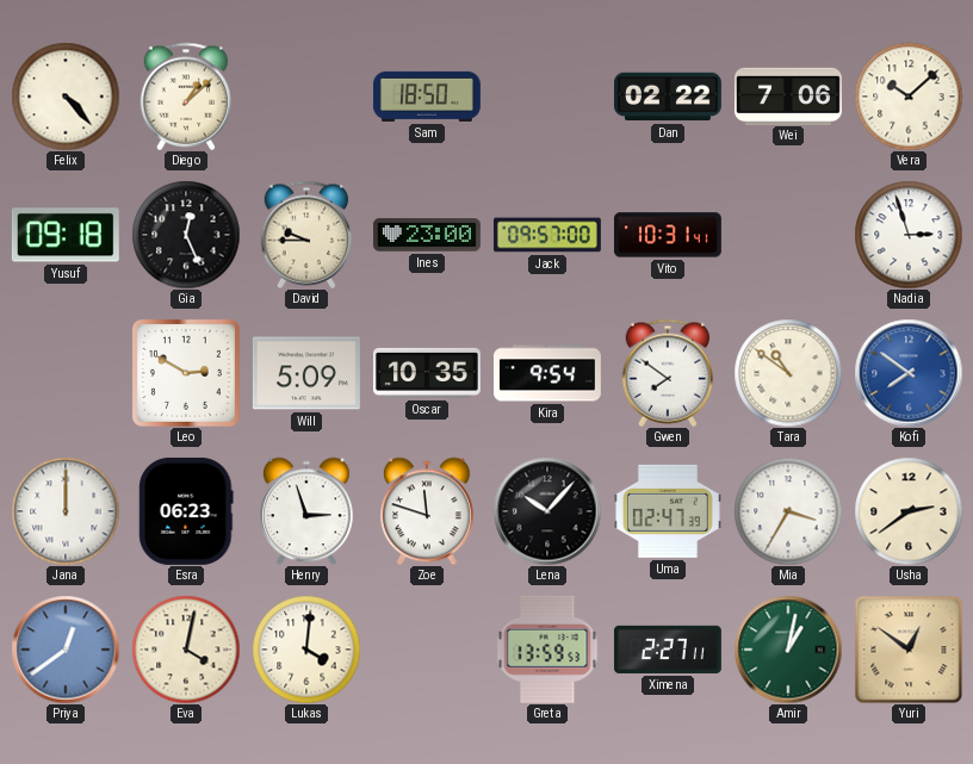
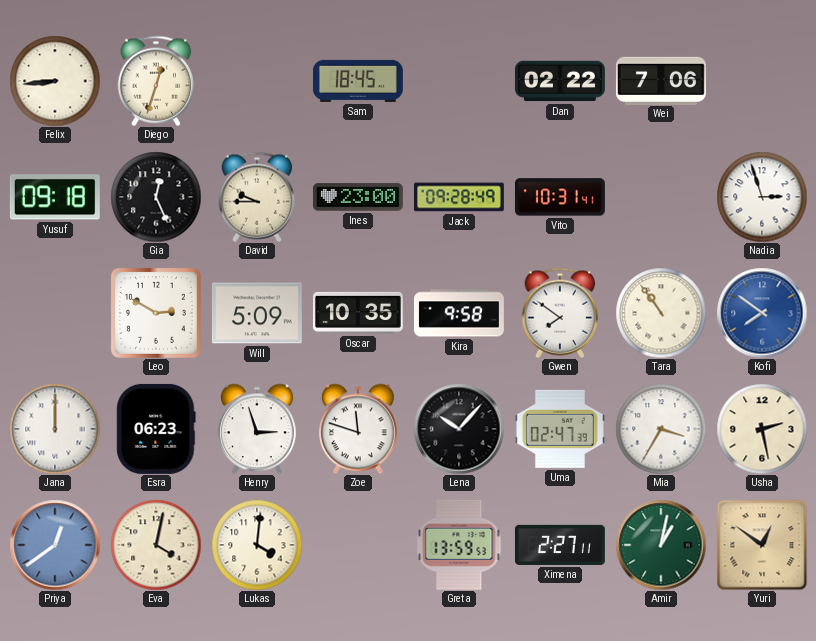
Felix: 4:23 -> 8:44
Diego: 1:08 -> 12:33
Sam: 18:50 -> 18:45
Vera: 10:08 -> none
Jack: 09:57 -> 09:28
Kira: 9:54 -> 9:58
Tara: 10:51 -> 10:54
Usha: 2:39 -> 2:28
